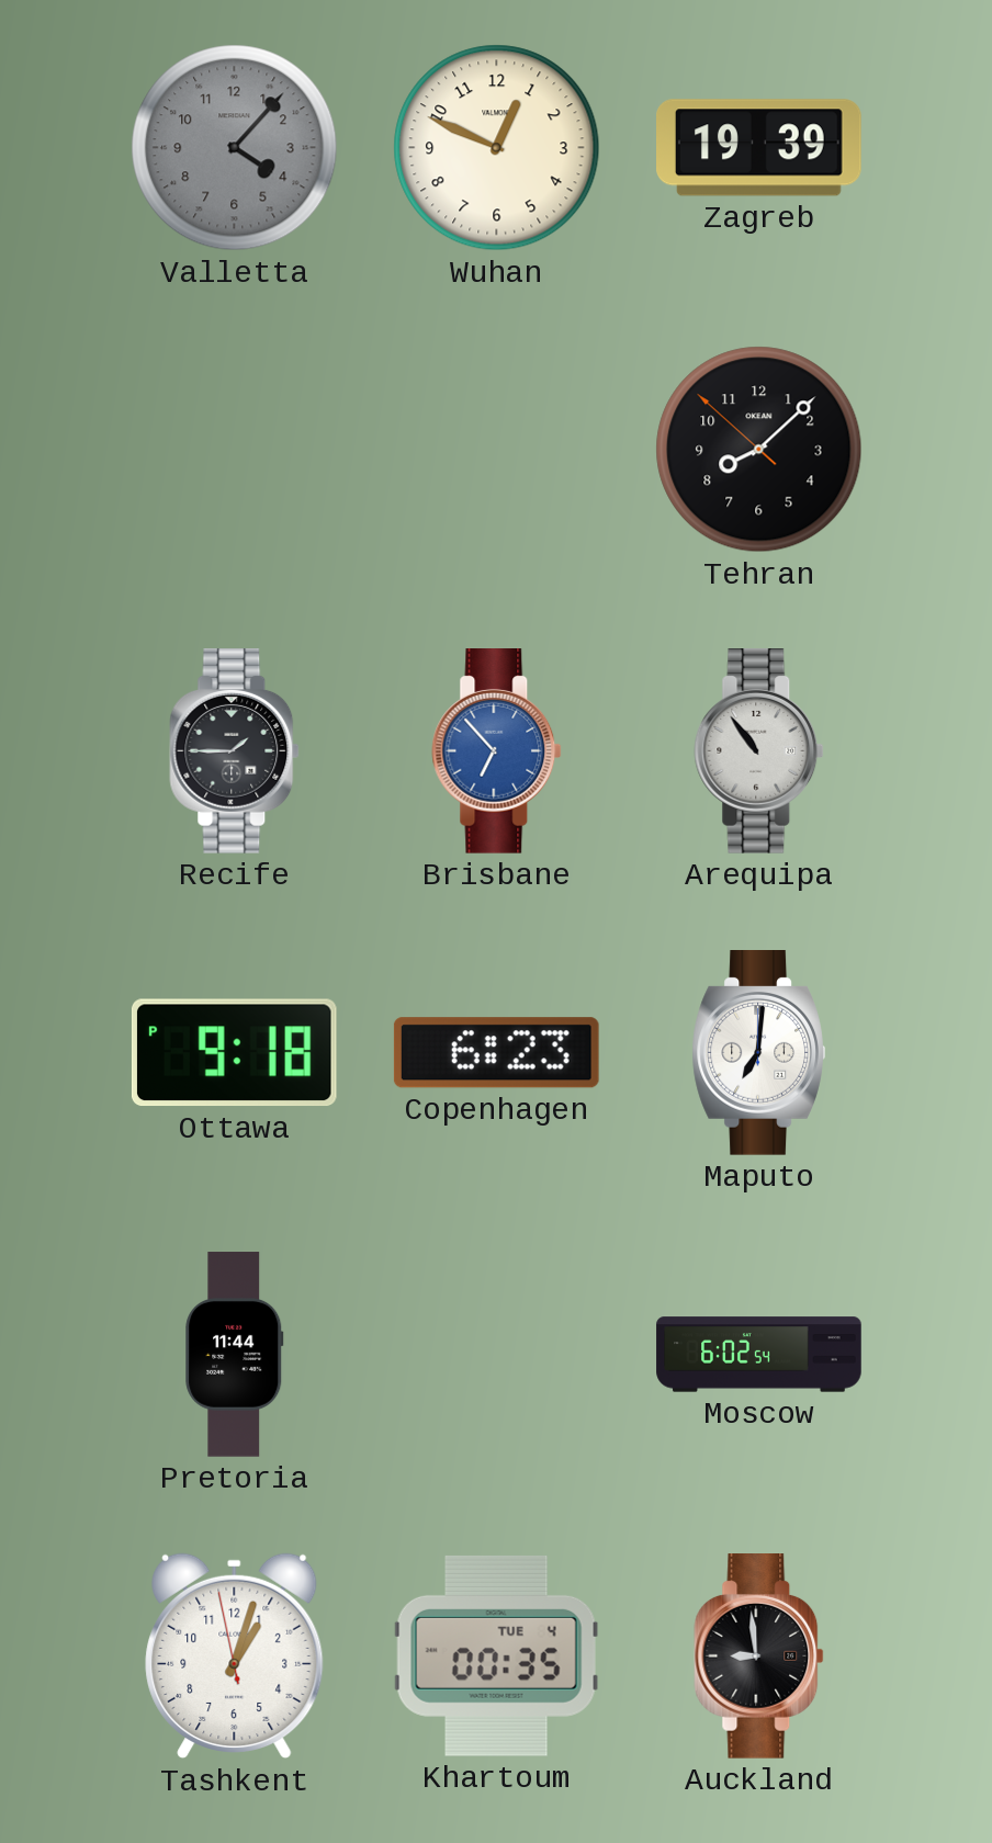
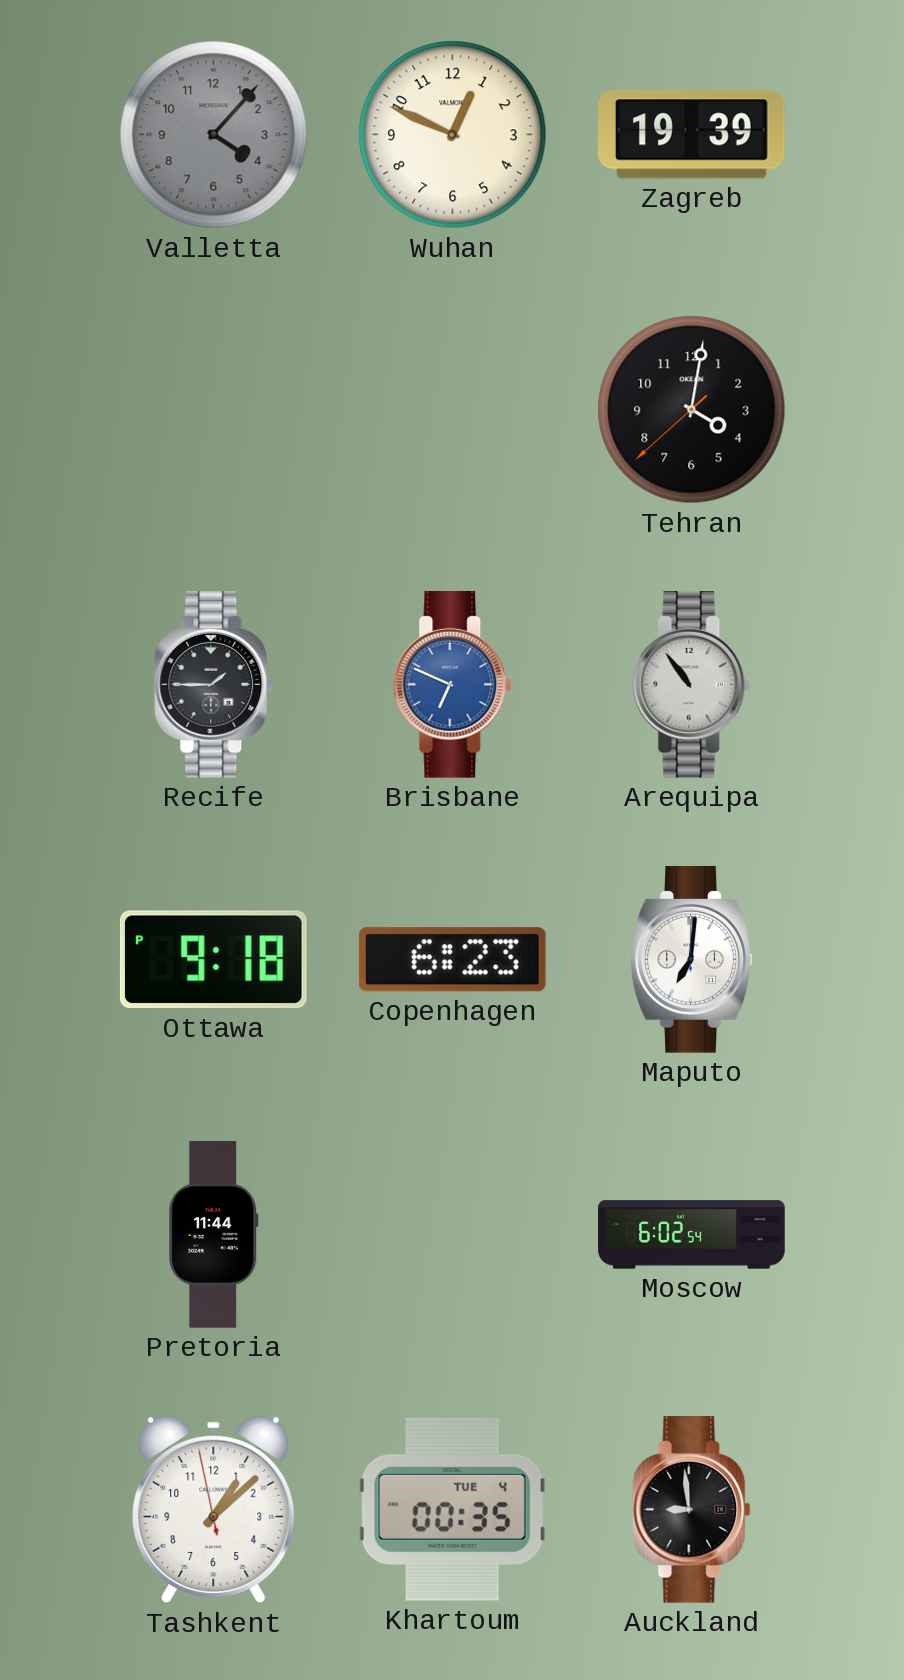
Tehran: 8:07 -> 4:01
Brisbane: 6:53 -> 6:49
Tashkent: 1:02 -> 1:07
